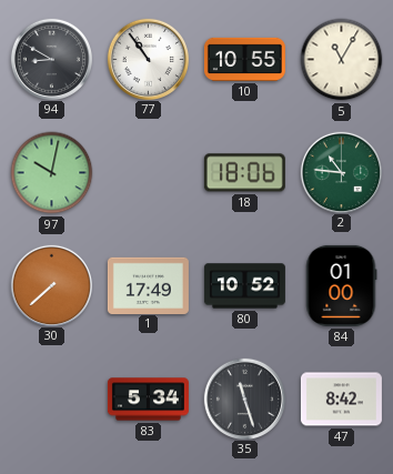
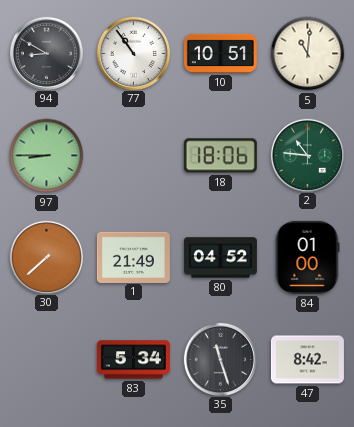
10: 10:55 -> 10:51
5: 11:05 -> 11:01
97: 10:02 -> 8:45
1: 17:49 -> 21:49
80: 10:52 -> 04:52
